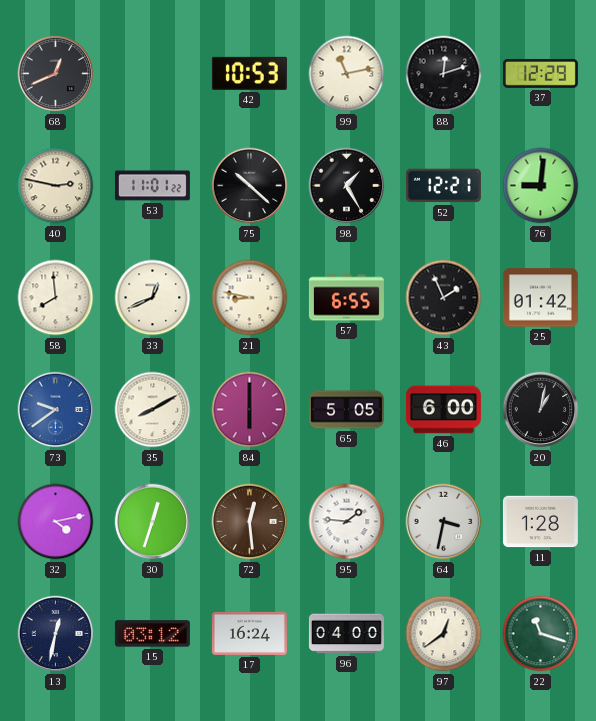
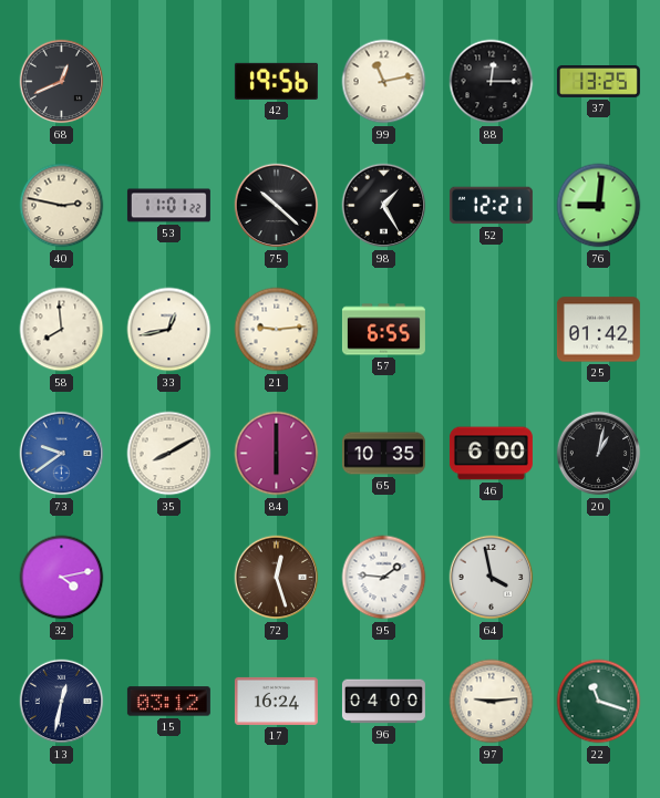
42: 10:53 -> 19:56
88: 12:12 -> 12:15
37: 12:29 -> 13:25
33: 12:41 -> 12:43
21: 8:47 -> 9:14
43: 1:56 -> none
65: 5:05 -> 10:35
30: 12:33 -> none
72: 12:29 -> 12:27
64: 3:32 -> 3:58
11: 1:28 -> none
97: 12:39 -> 9:14
